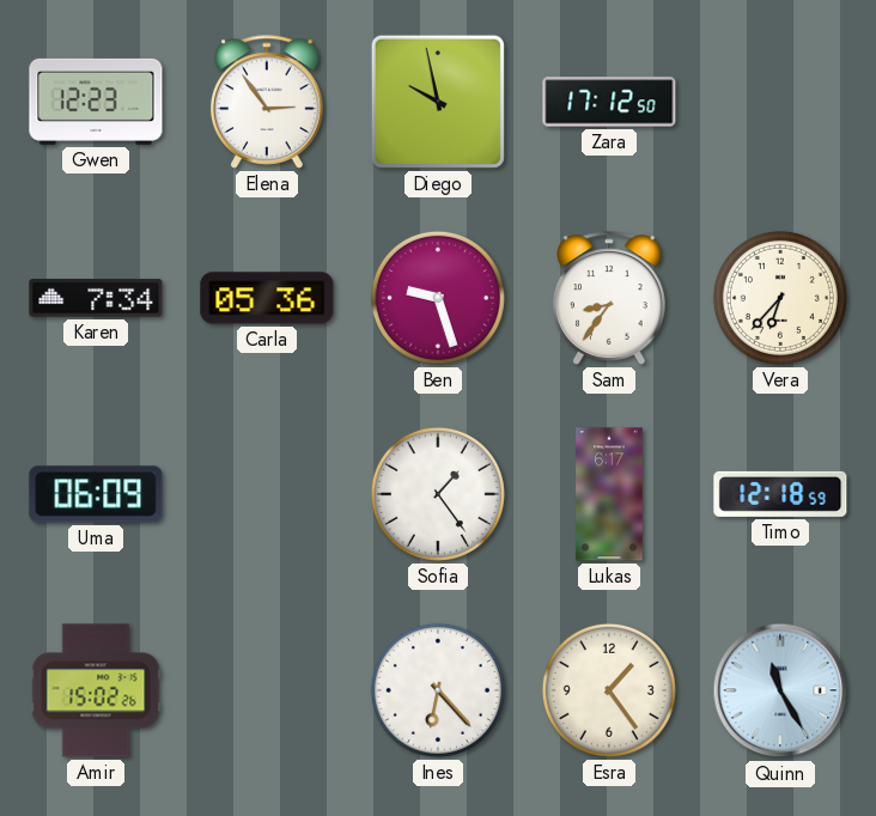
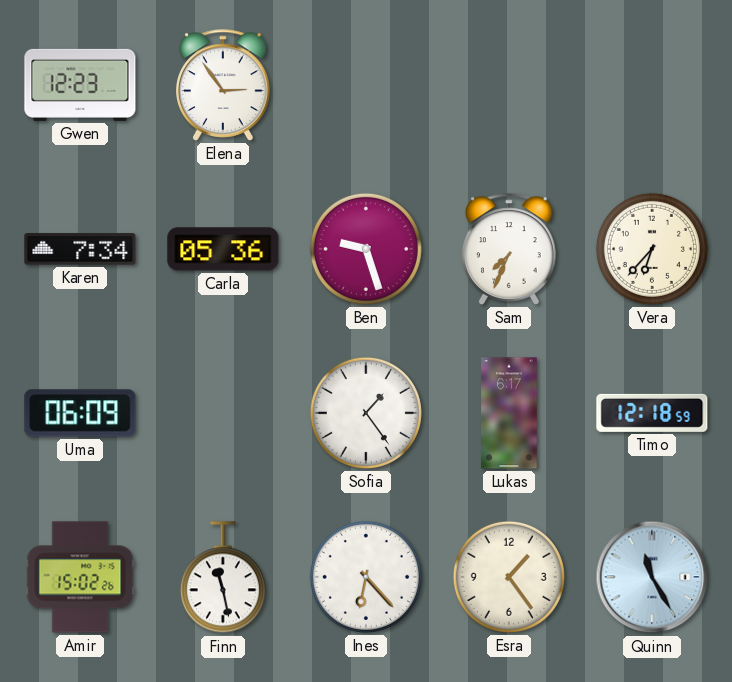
Diego: 9:58 -> none
Zara: 17:12 -> none
Sam: 8:36 -> 7:34
Finn: none -> 11:28
